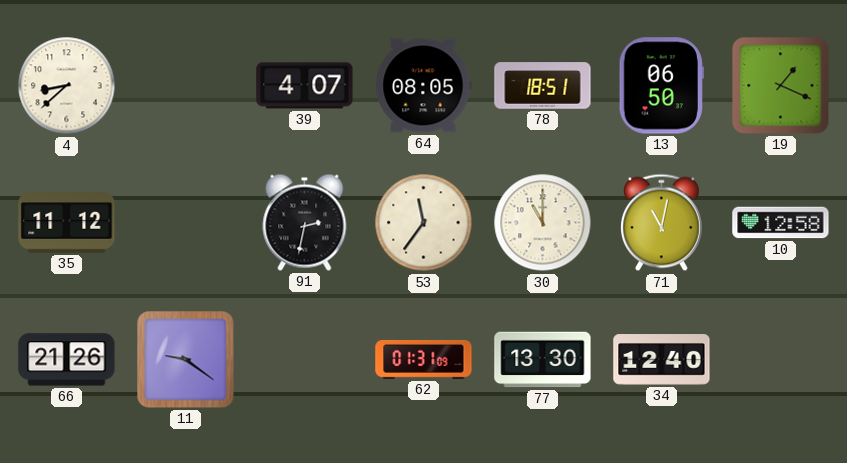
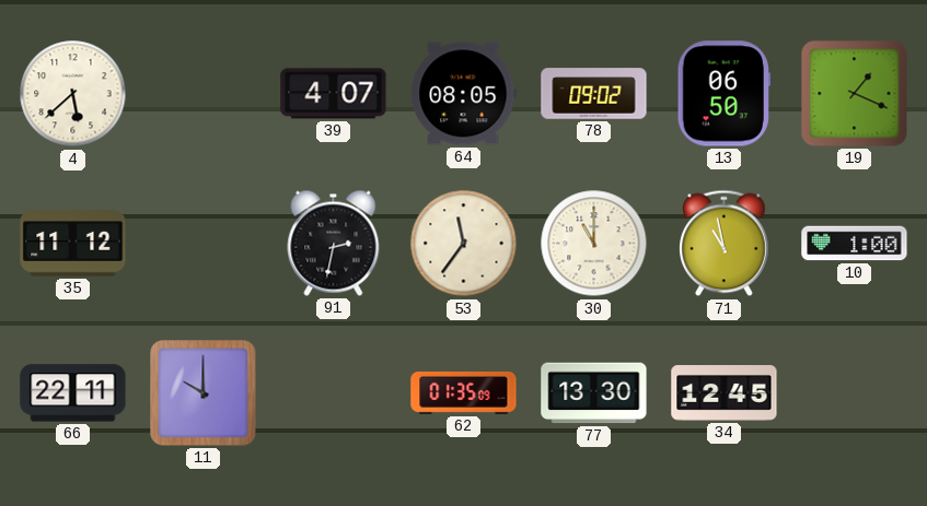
4: 8:38 -> 5:38
78: 18:51 -> 09:02
71: 11:02 -> 10:58
10: 12:58 -> 1:00
66: 21:26 -> 22:11
11: 9:21 -> 10:00
62: 01:31 -> 01:35
34: 12:40 -> 12:45
